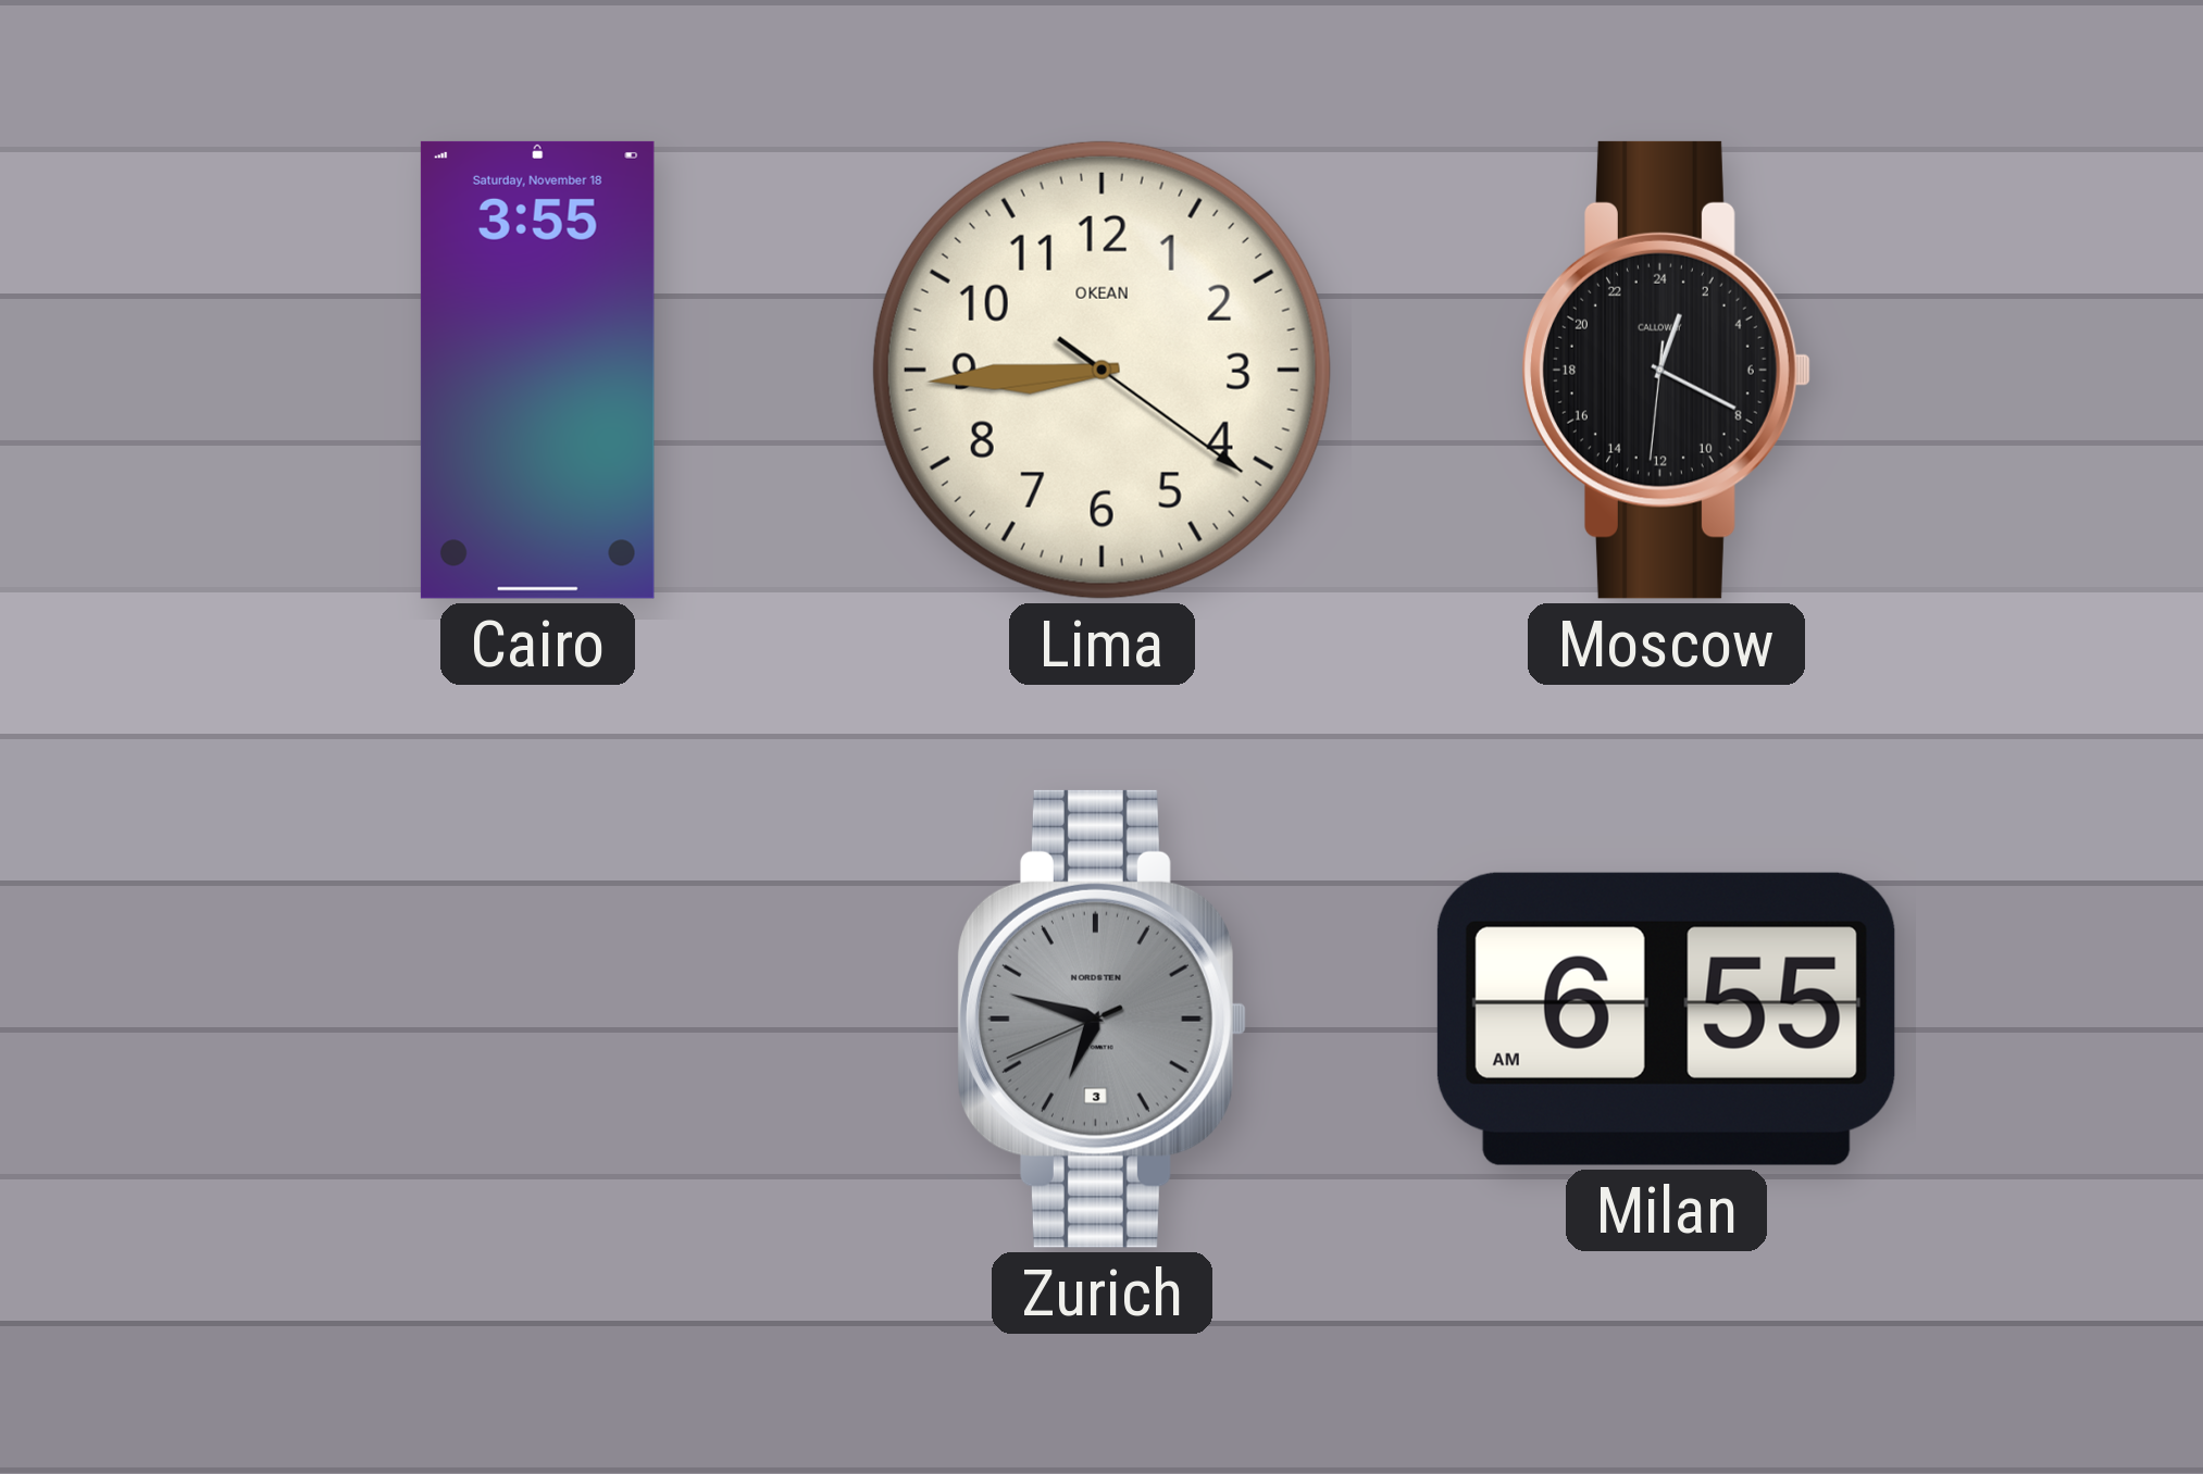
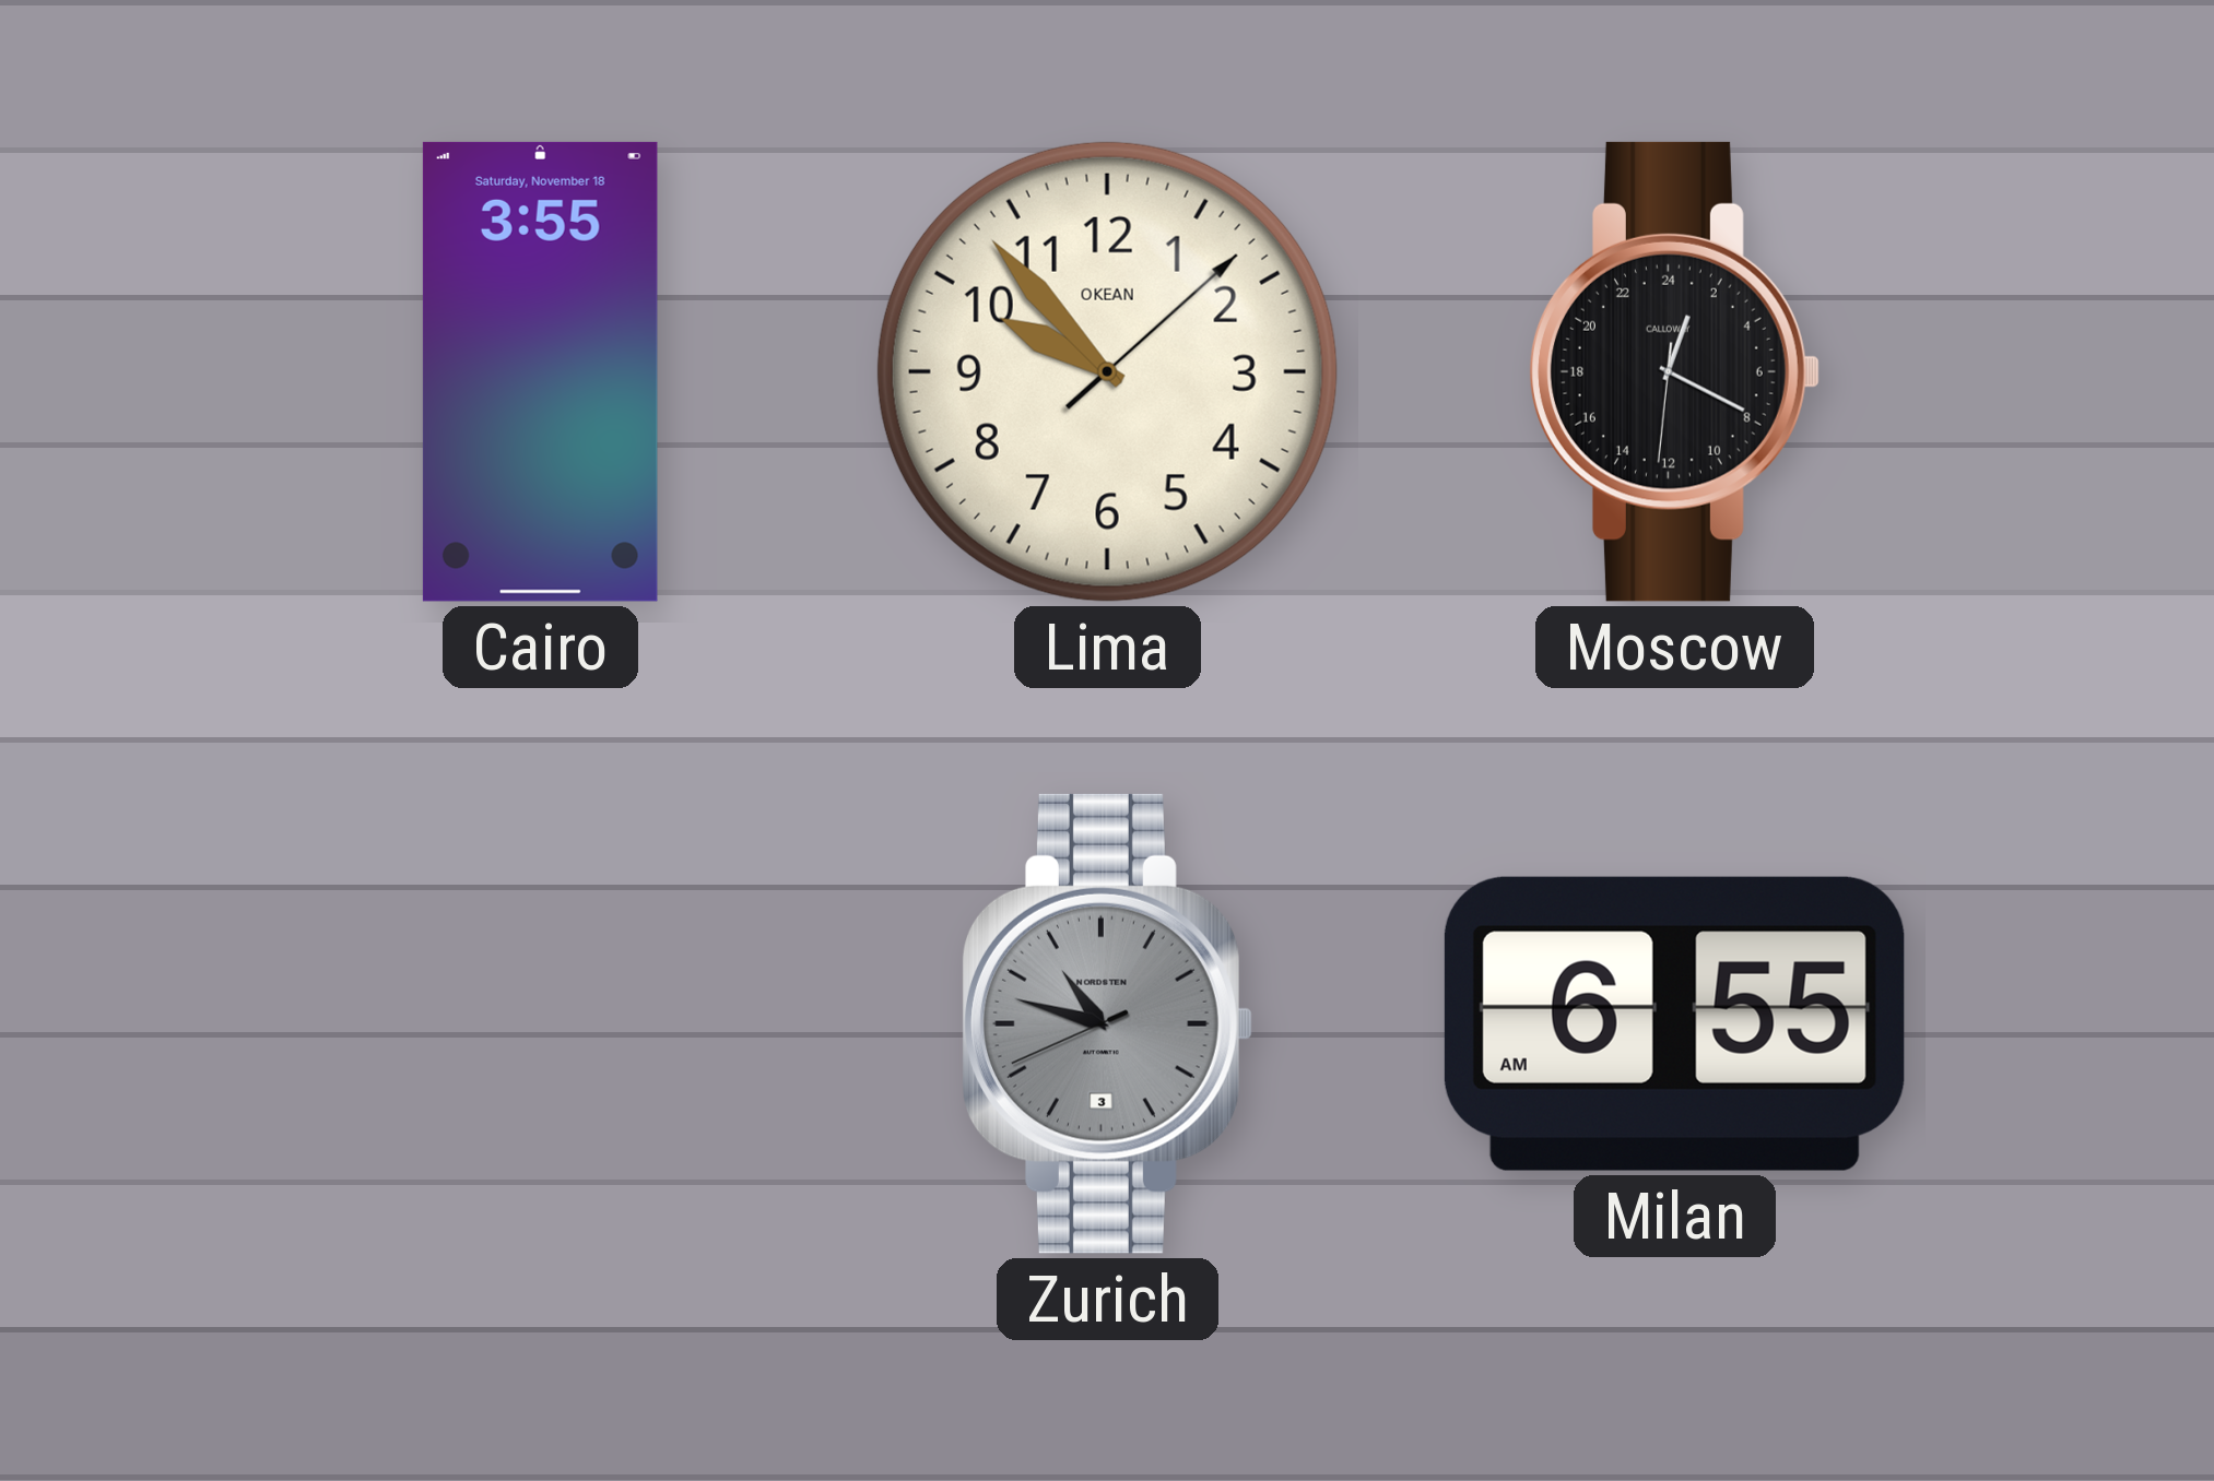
Lima: 8:44 -> 9:53
Zurich: 6:47 -> 10:47
